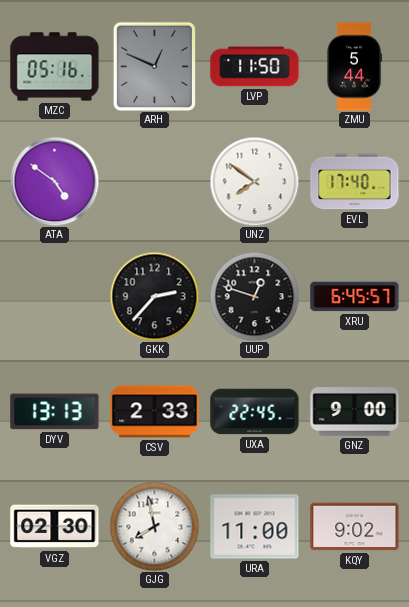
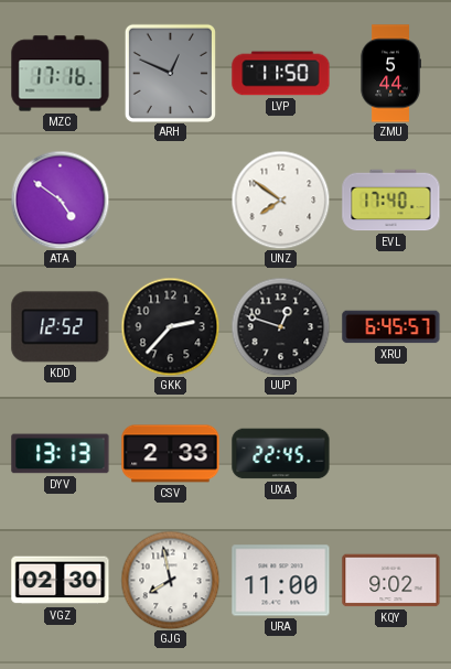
MZC: 05:16 -> 17:16
KDD: none -> 12:52
GNZ: 9:00 -> none
